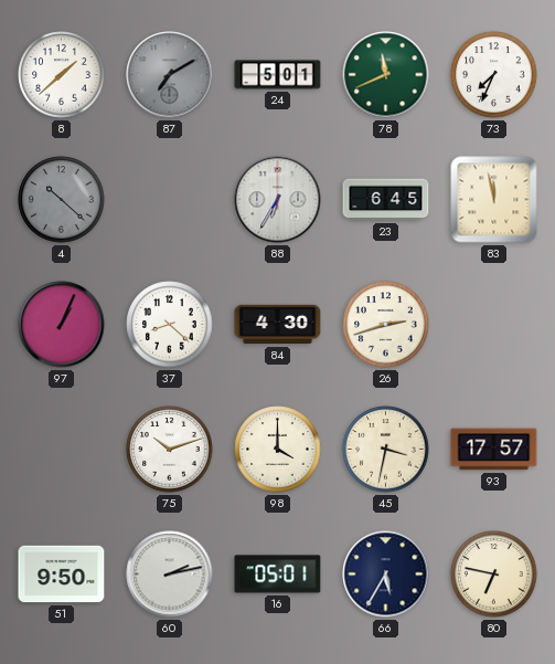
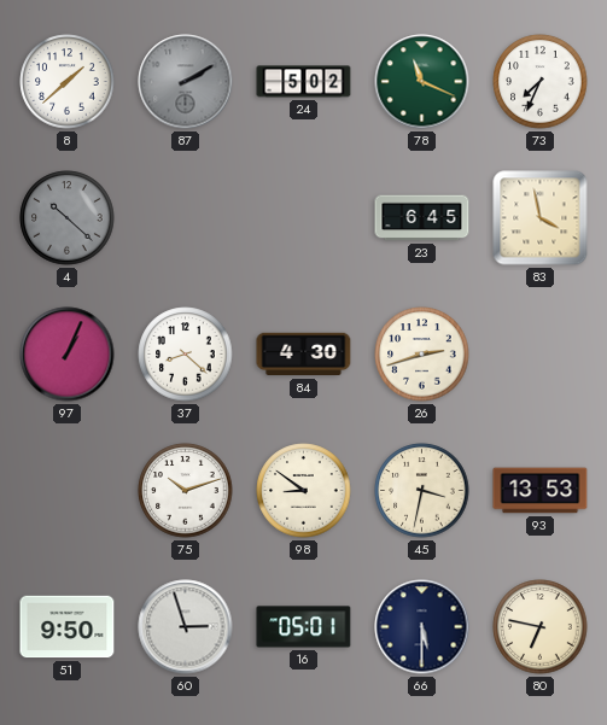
87: 7:10 -> 2:10
24: 5:01 -> 5:02
78: 11:41 -> 11:19
88: 6:35 -> none
83: 11:58 -> 3:58
98: 4:00 -> 8:51
93: 17:57 -> 13:53
60: 2:13 -> 2:57
66: 5:35 -> 5:30
